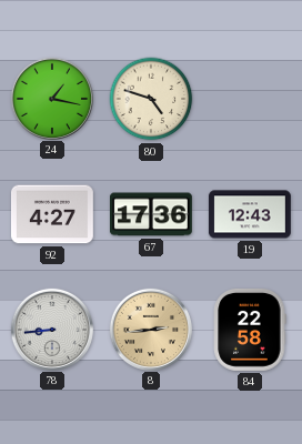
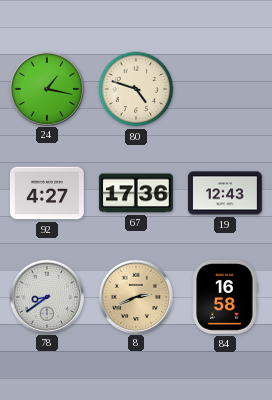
78: 8:44 -> 8:39
8: 2:44 -> 2:41
84: 22:58 -> 16:58
